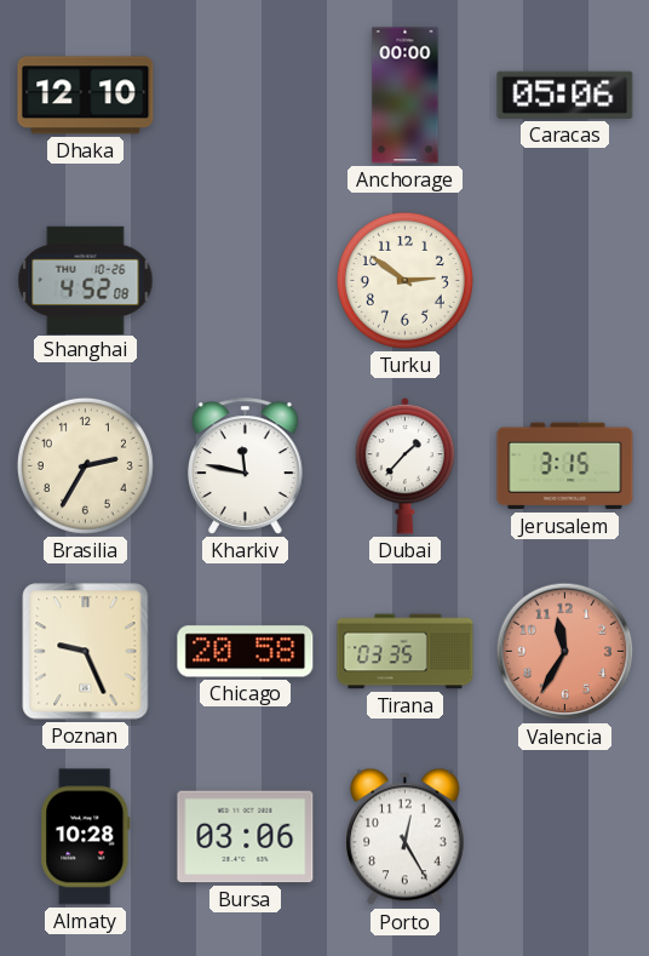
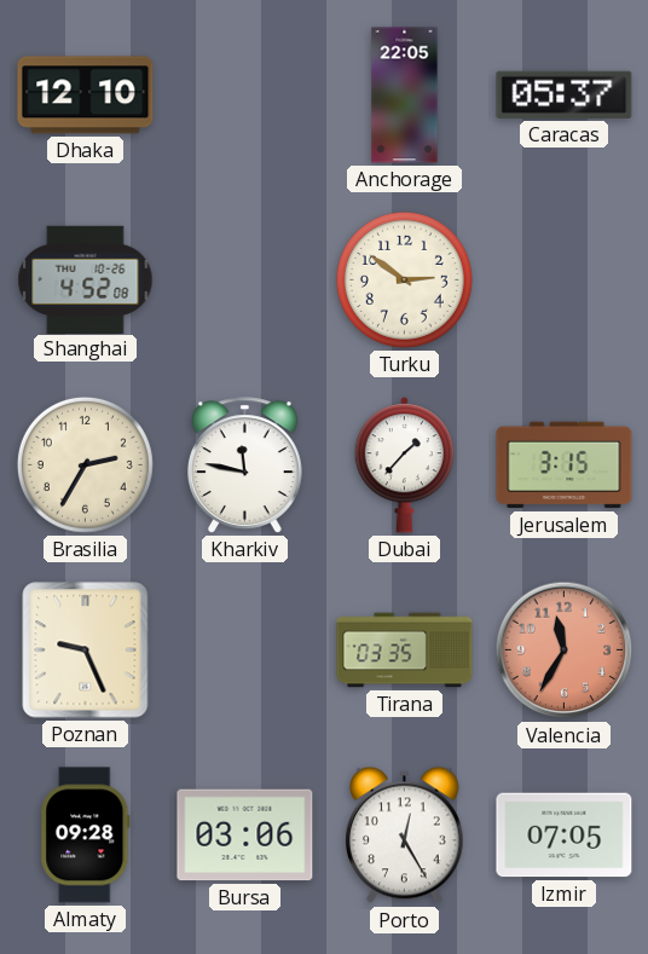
Anchorage: 00:00 -> 22:05
Caracas: 05:06 -> 05:37
Chicago: 20:58 -> none
Almaty: 10:28 -> 09:28
Izmir: none -> 07:05
